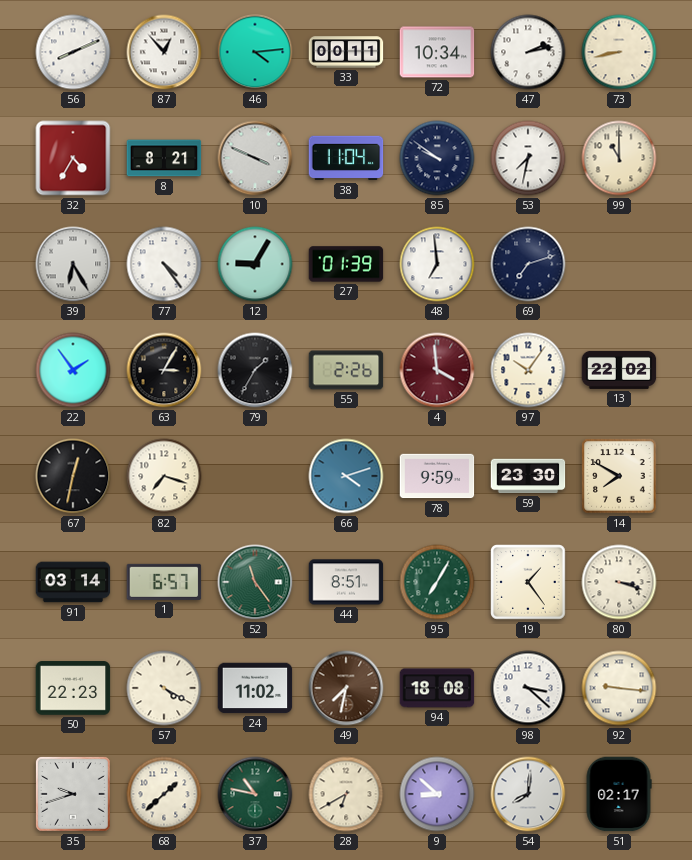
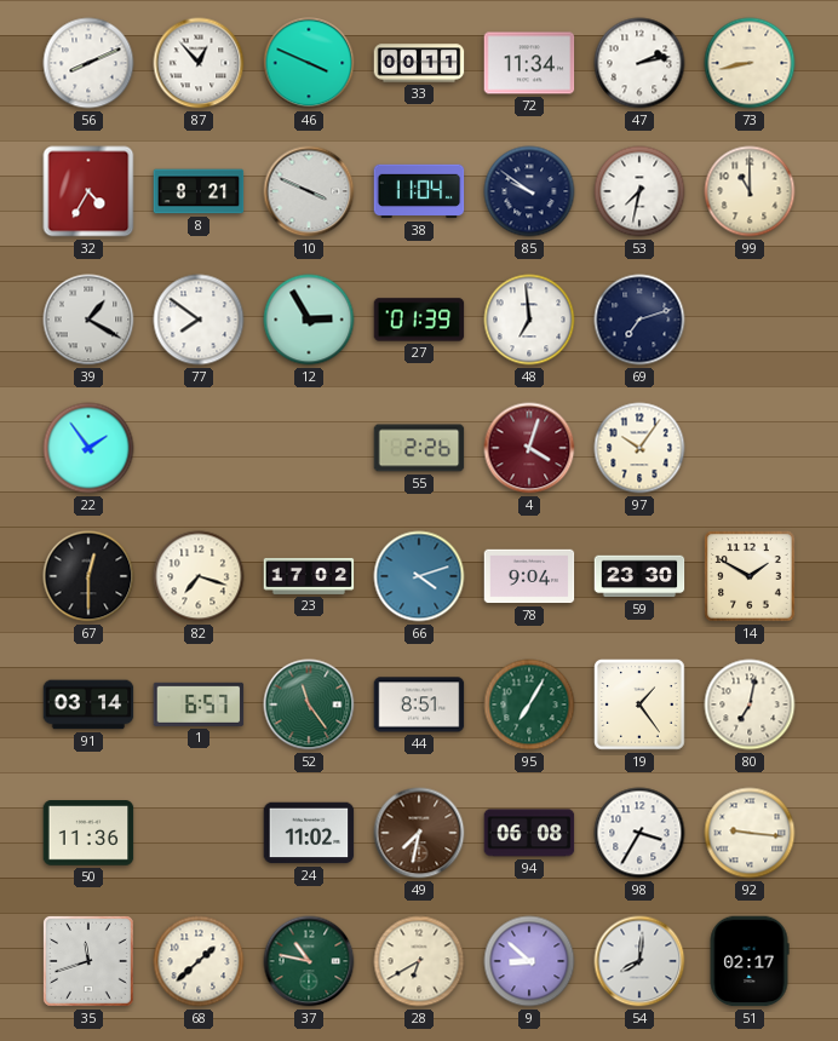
46: 4:14 -> 3:49
72: 10:34 -> 11:34
39: 6:25 -> 1:20
77: 4:24 -> 7:51
12: 9:05 -> 2:55
63: 3:05 -> none
79: 1:35 -> none
4: 3:59 -> 4:03
13: 22:02 -> none
67: 12:32 -> 12:30
23: none -> 17:02
78: 9:59 -> 9:04
14: 7:50 -> 1:50
80: 3:18 -> 7:02
50: 22:23 -> 11:36
57: 4:20 -> none
94: 18:08 -> 06:08
98: 3:22 -> 3:35
35: 9:42 -> 11:42
